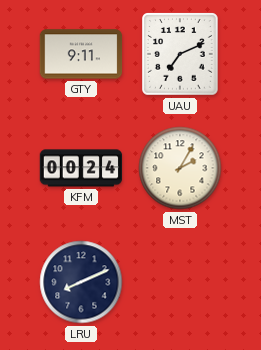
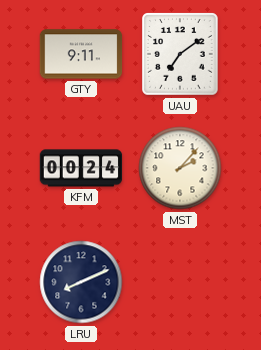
UAU: 7:11 -> 7:09
MST: 2:05 -> 2:07
